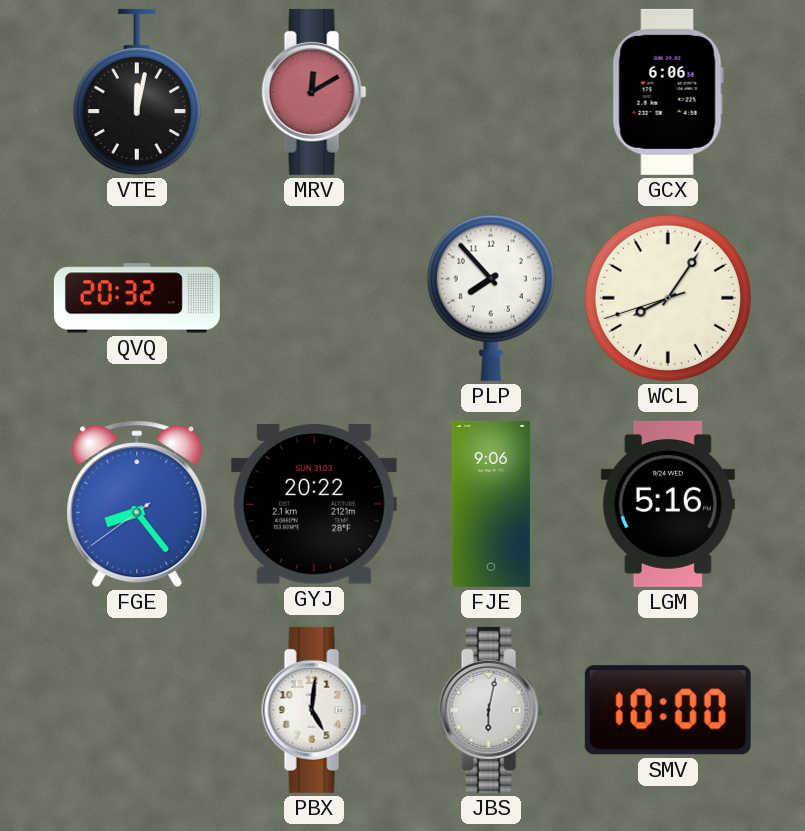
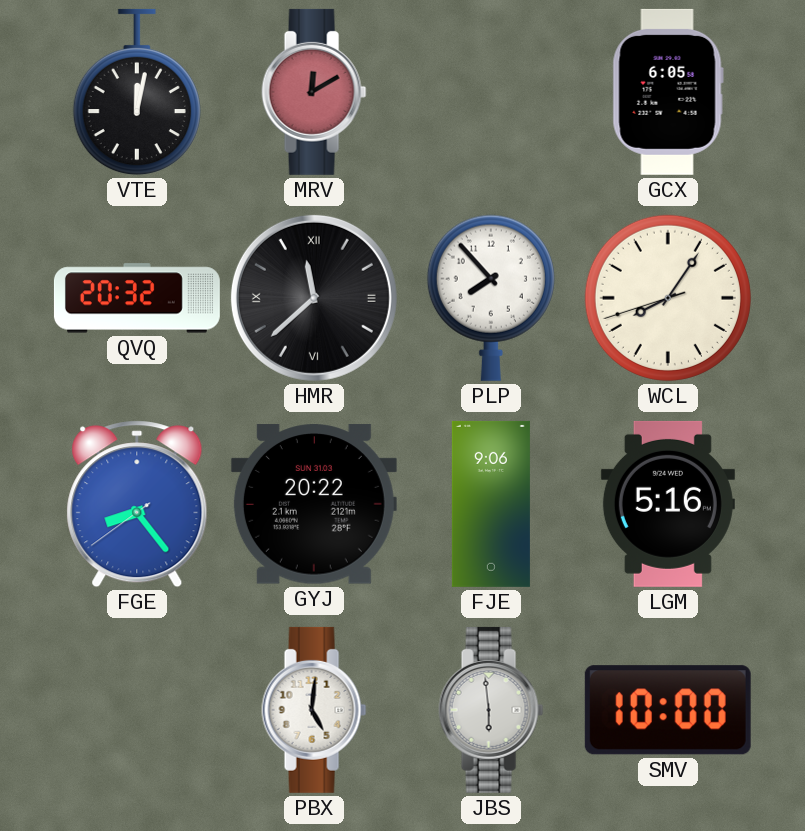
GCX: 6:06 -> 6:05
HMR: none -> 11:38
JBS: 6:02 -> 5:59
